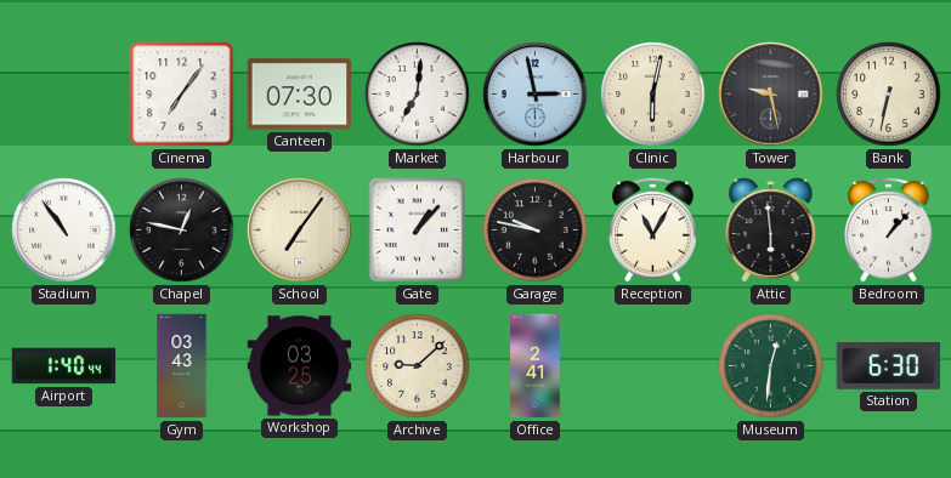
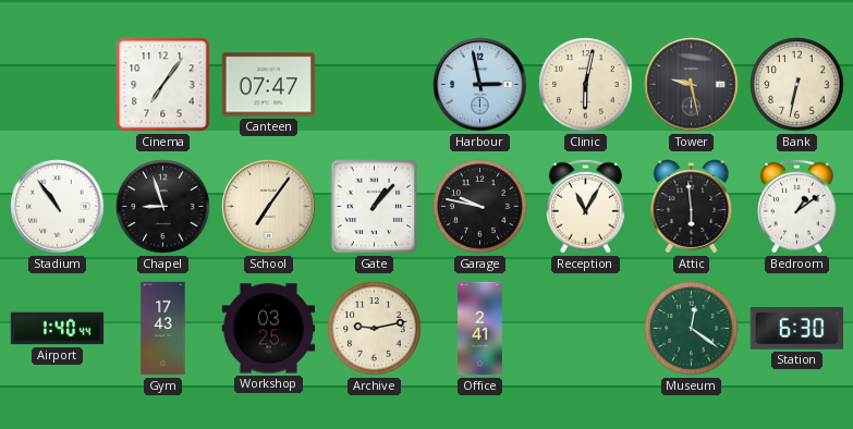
Canteen: 07:30 -> 07:47
Market: 7:01 -> none
Chapel: 12:47 -> 8:57
Bedroom: 1:07 -> 1:09
Gym: 03:43 -> 17:43
Archive: 9:08 -> 9:13
Museum: 12:31 -> 12:21
